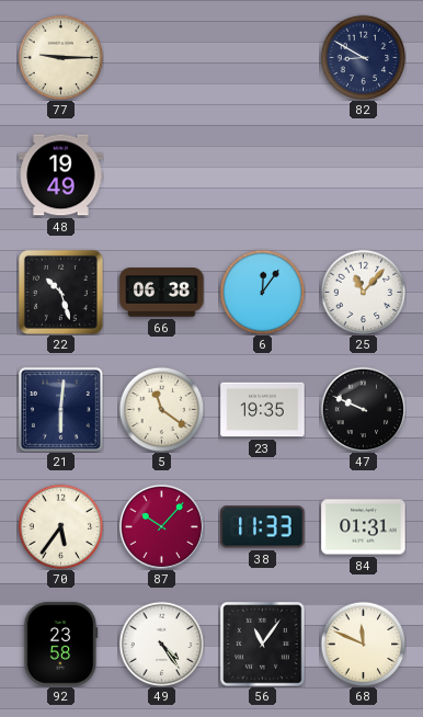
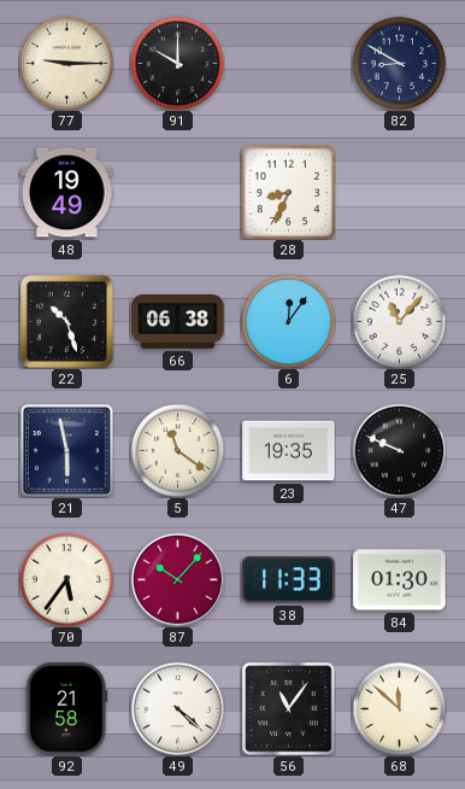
91: none -> 10:00
28: none -> 8:34
21: 6:01 -> 5:58
84: 01:31 -> 01:30
92: 23:58 -> 21:58
49: 4:24 -> 4:22
68: 11:49 -> 11:52
